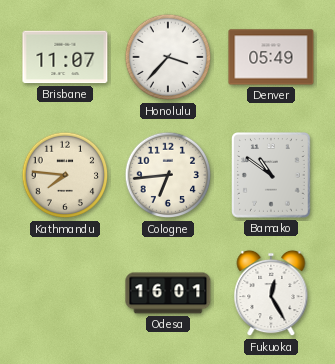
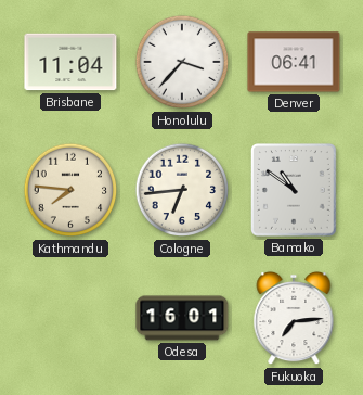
Brisbane: 11:07 -> 11:04
Denver: 05:49 -> 06:41
Fukuoka: 12:25 -> 7:14
